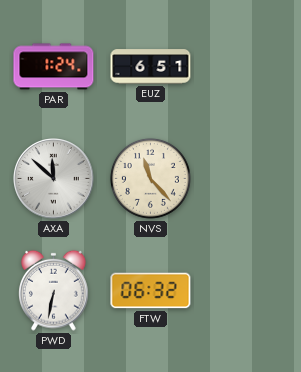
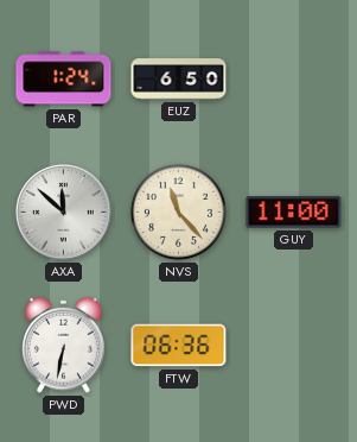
EUZ: 6:51 -> 6:50
GUY: none -> 11:00
FTW: 06:32 -> 06:36
